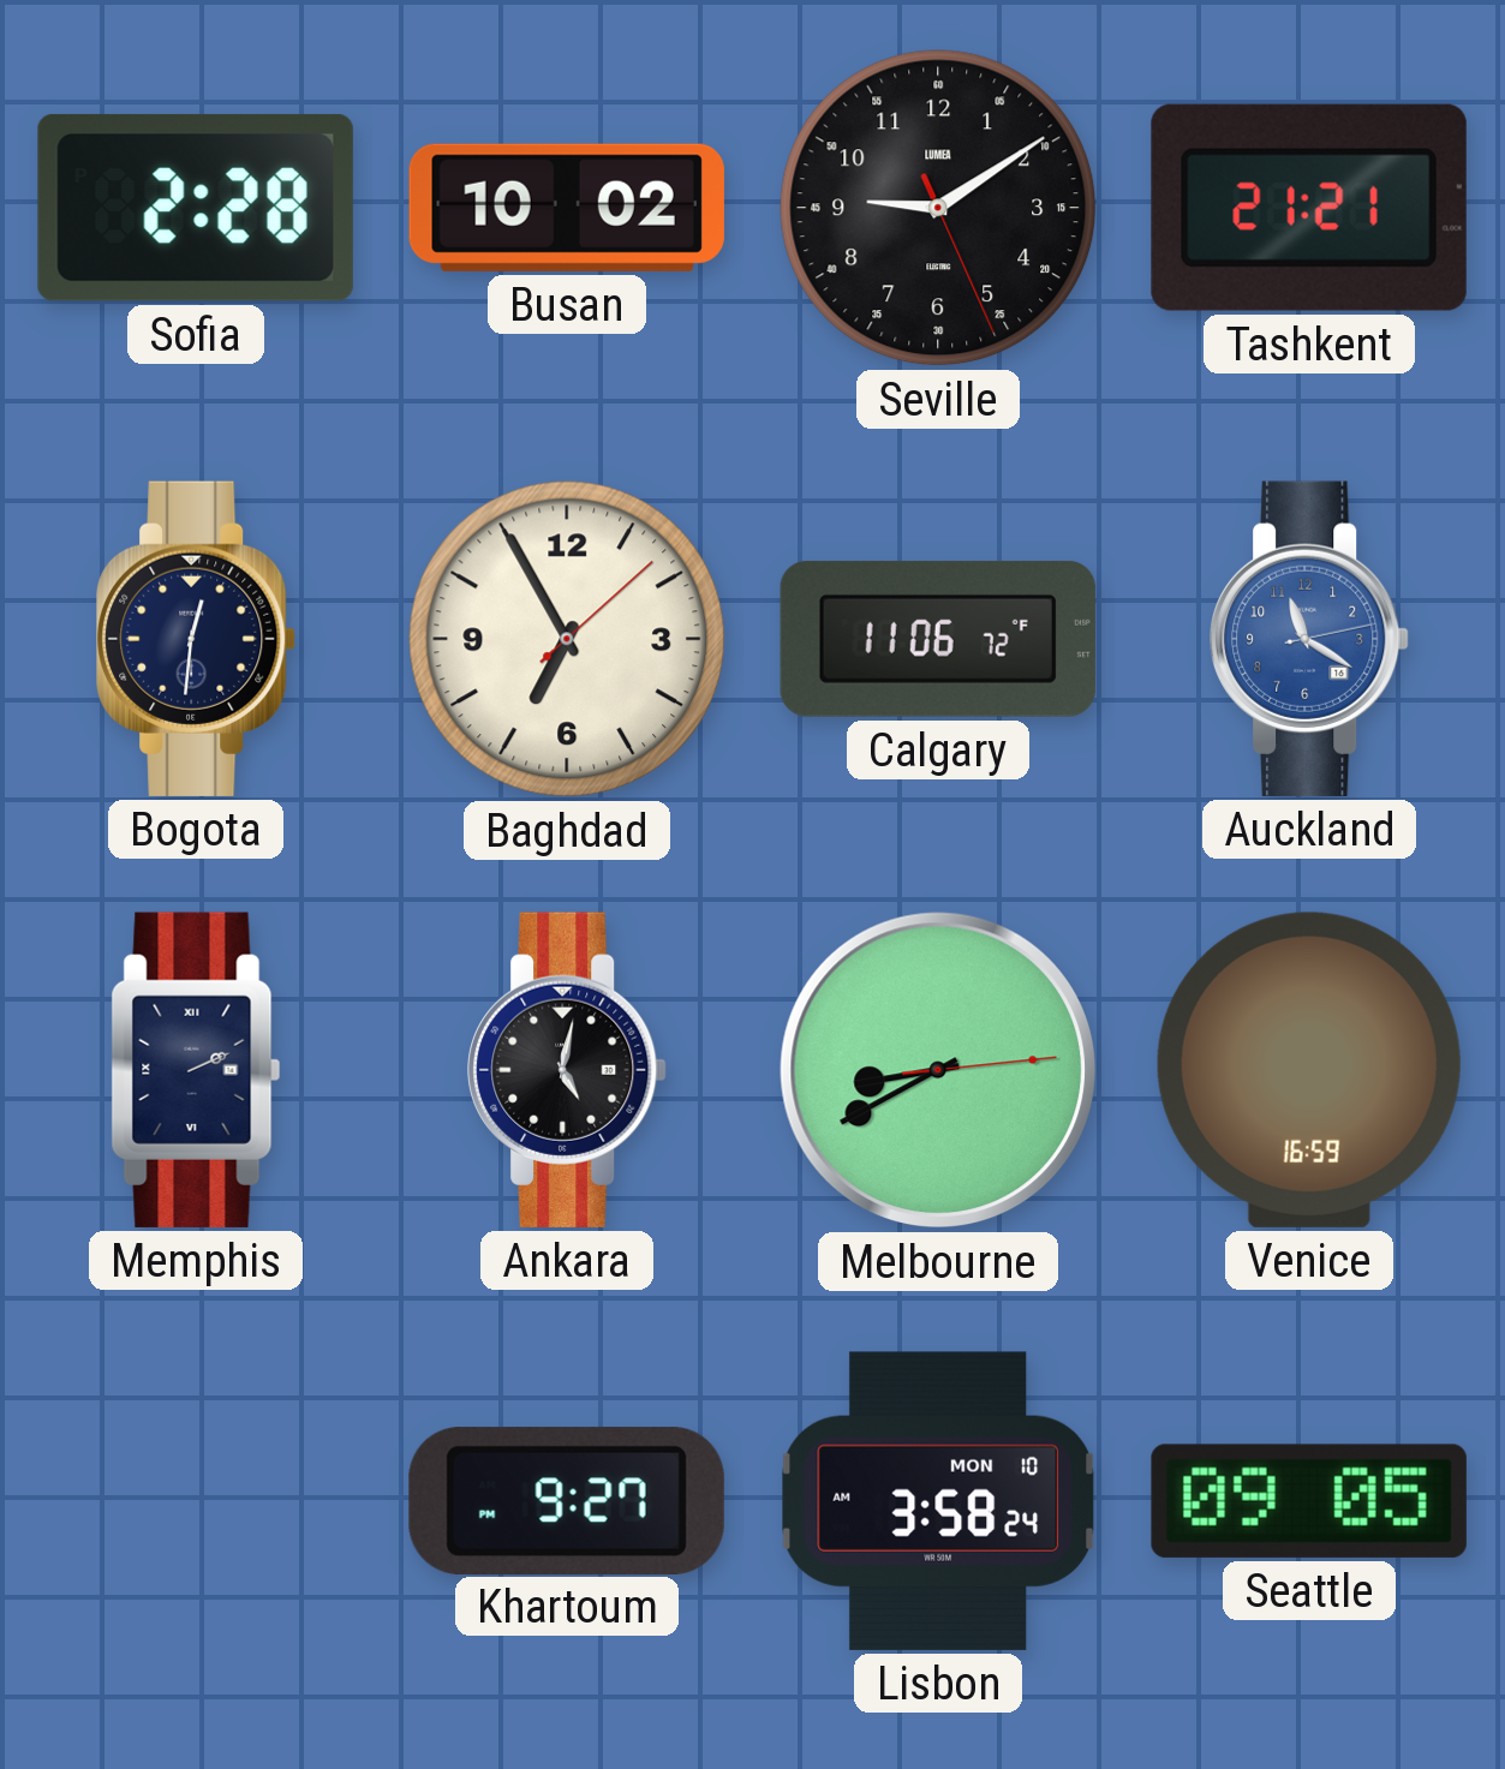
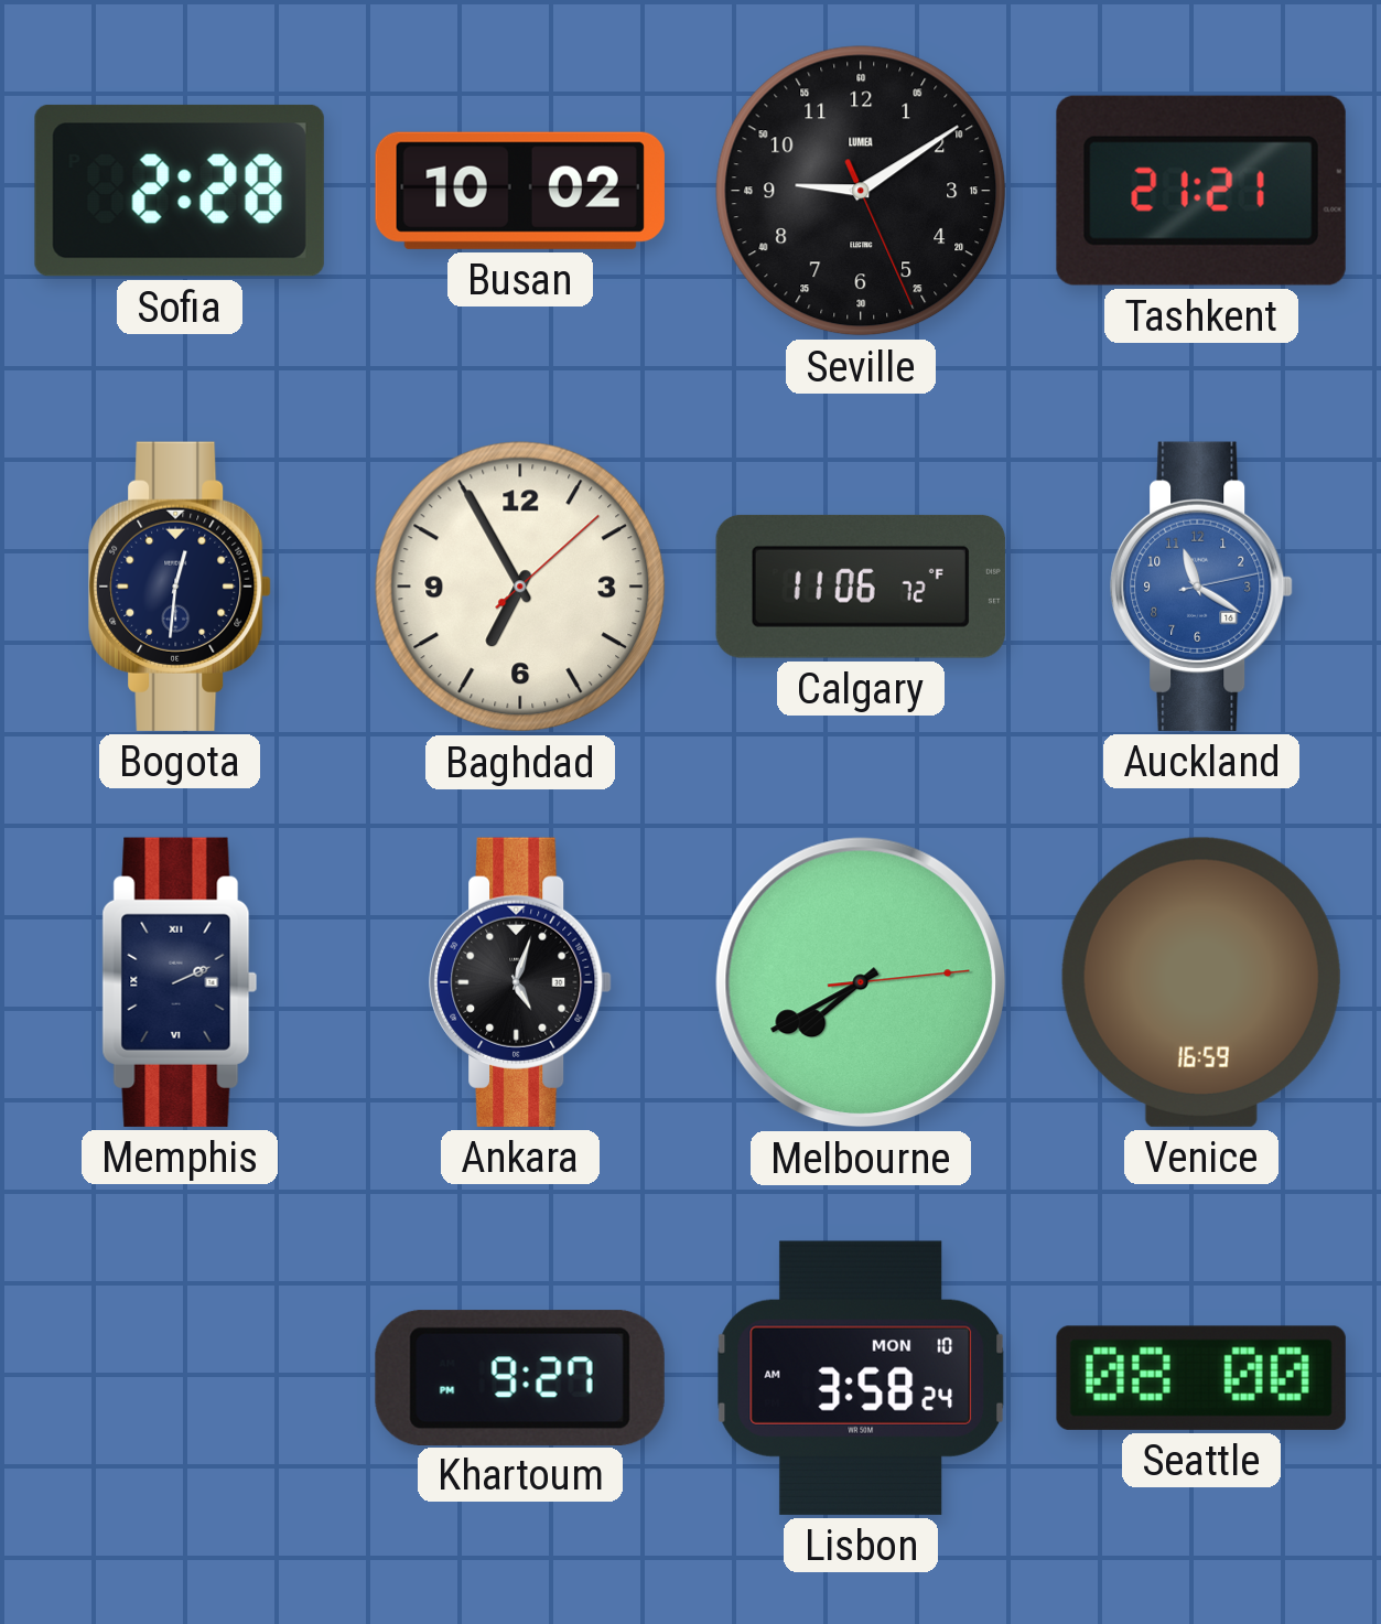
Ankara: 5:02 -> 5:03
Melbourne: 8:40 -> 7:40
Seattle: 09:05 -> 08:00
